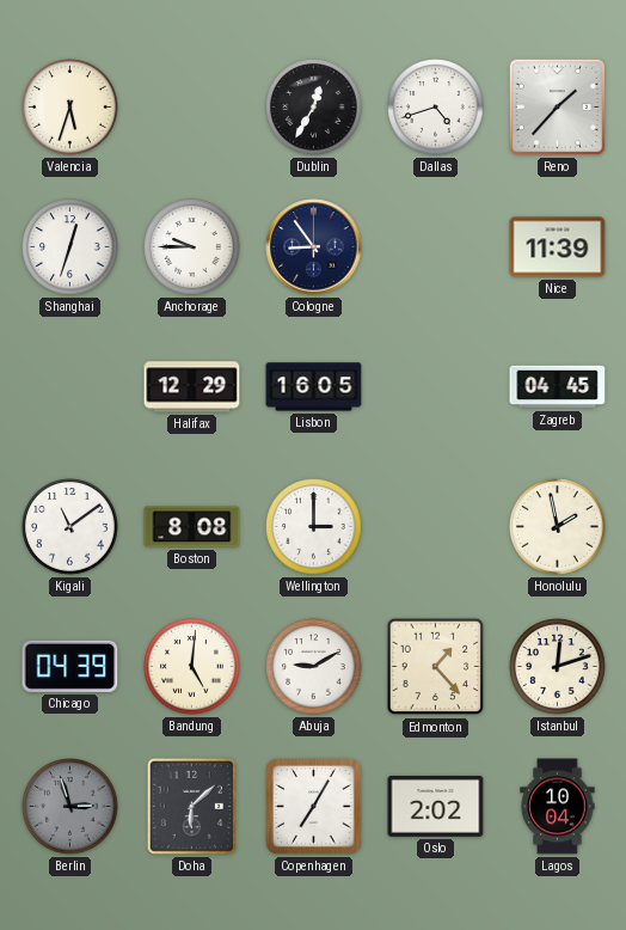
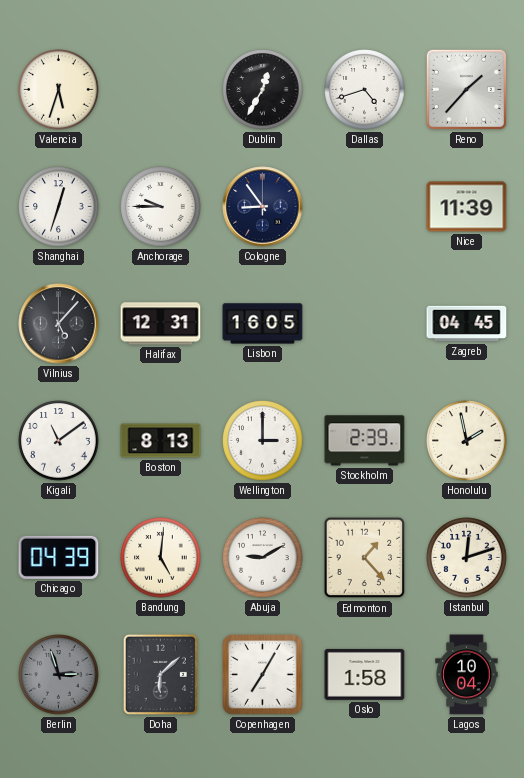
Vilnius: none -> 5:07
Halifax: 12:29 -> 12:31
Boston: 8:08 -> 8:13
Stockholm: none -> 2:39
Oslo: 2:02 -> 1:58
